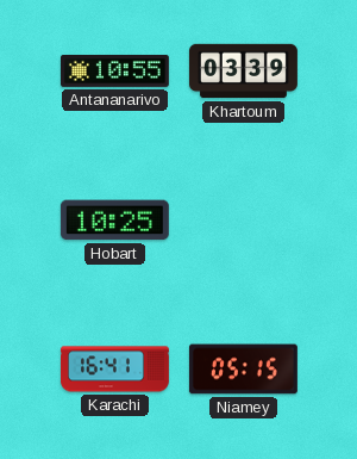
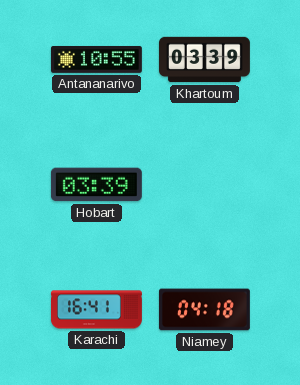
Hobart: 10:25 -> 03:39
Niamey: 05:15 -> 04:18
